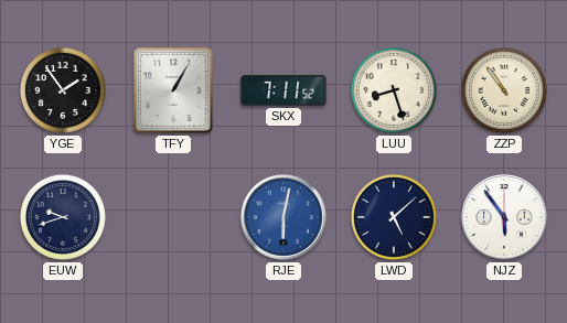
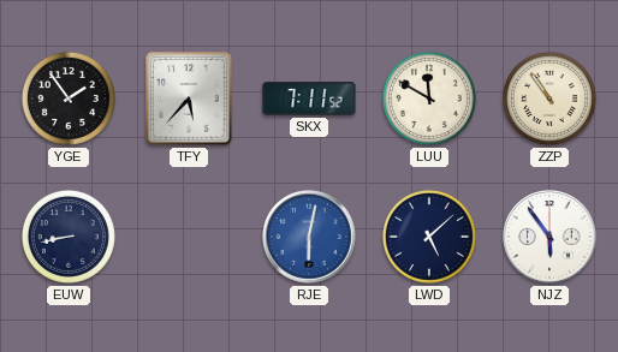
TFY: 1:05 -> 5:37
LUU: 8:27 -> 11:50
EUW: 9:42 -> 8:43
